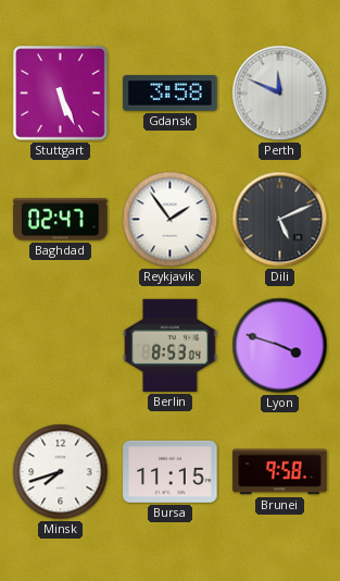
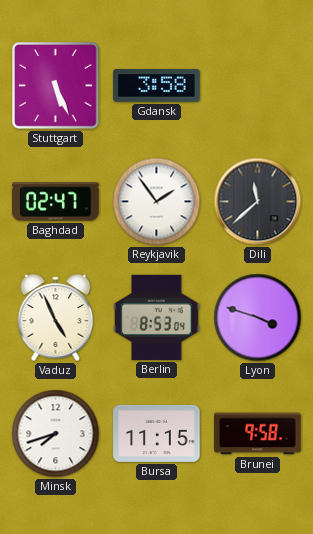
Perth: 11:49 -> none
Dili: 5:11 -> 11:38
Vaduz: none -> 4:56
